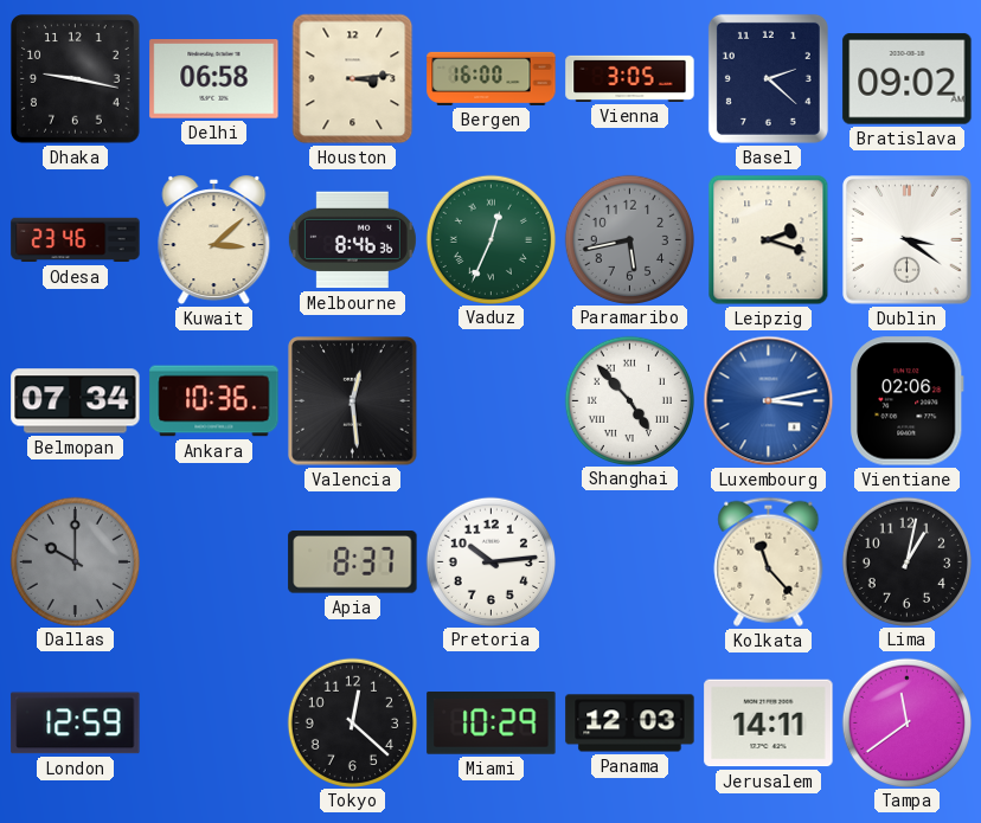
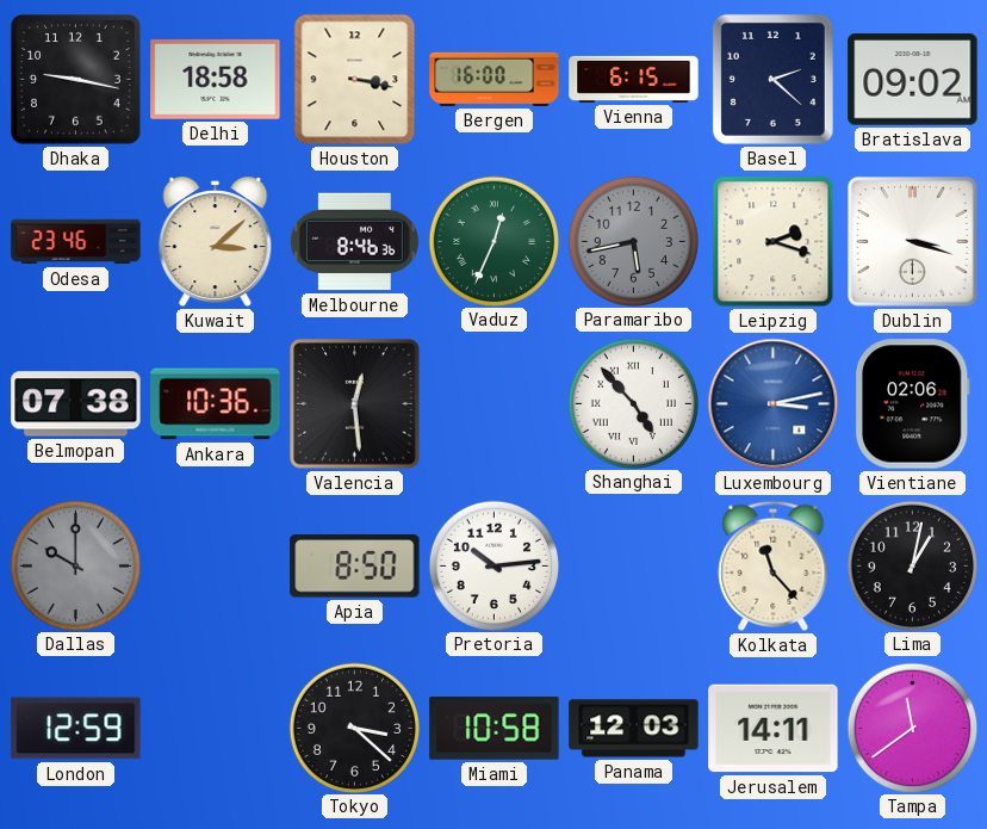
Delhi: 06:58 -> 18:58
Houston: 3:14 -> 3:17
Vienna: 3:05 -> 6:15
Dublin: 3:21 -> 3:18
Belmopan: 07:34 -> 07:38
Apia: 8:37 -> 8:50
Tokyo: 12:22 -> 3:22
Miami: 10:29 -> 10:58
